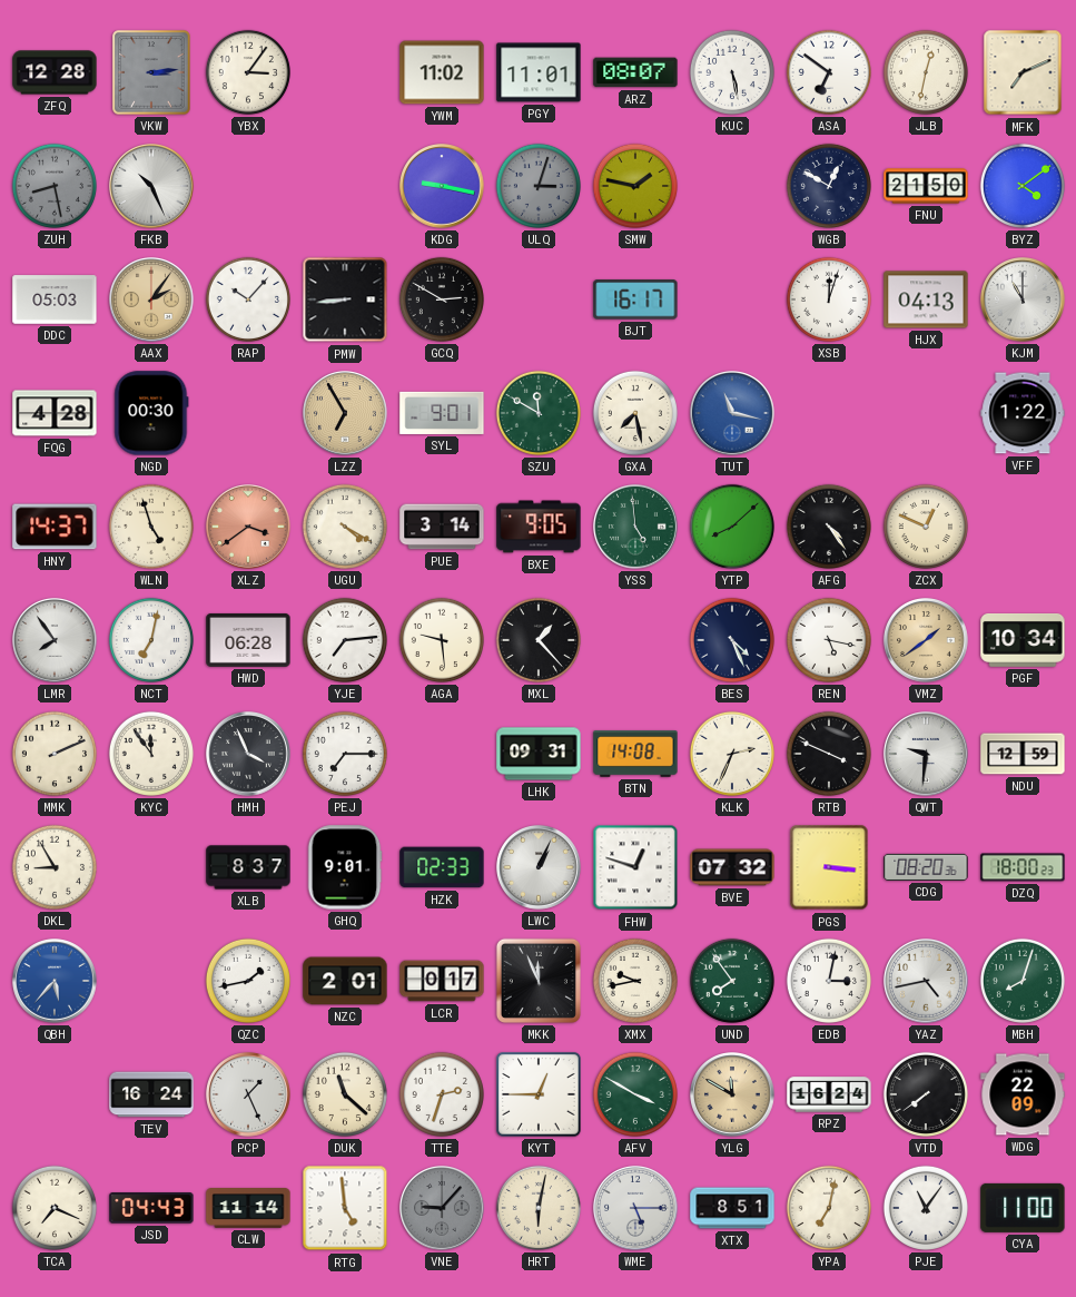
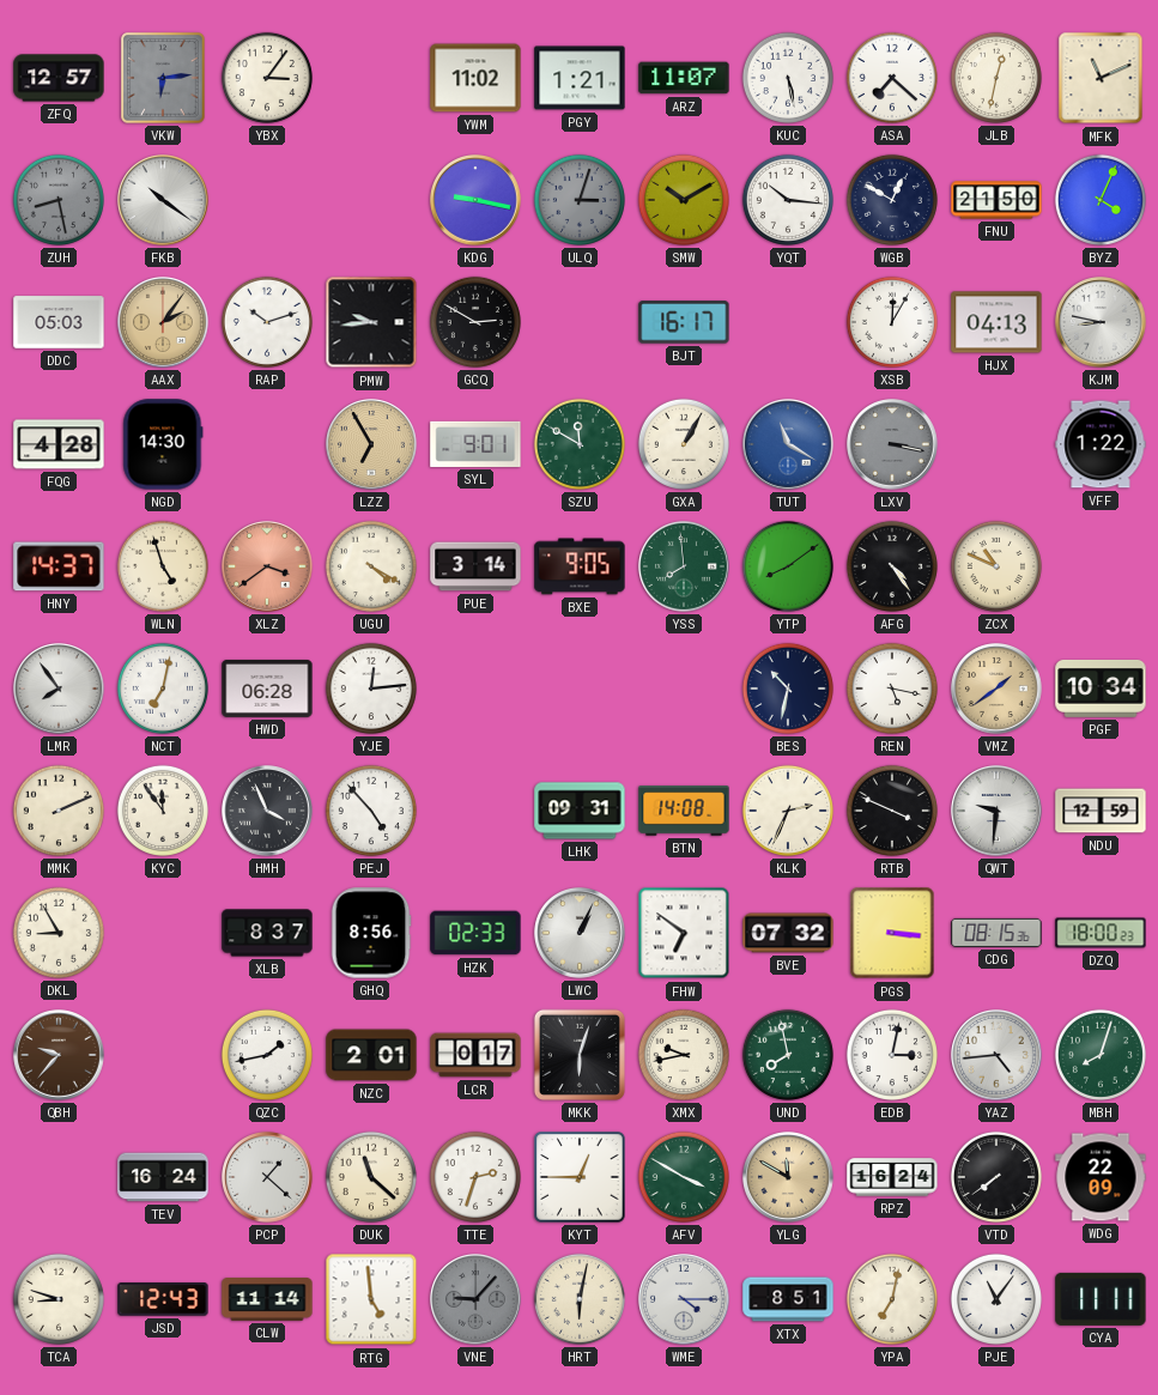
ZFQ: 12:28 -> 12:57
VKW: 3:14 -> 6:14
PGY: 11:01 -> 1:21
ARZ: 08:07 -> 11:07
ASA: 6:51 -> 7:22
MFK: 7:11 -> 11:11
FKB: 10:26 -> 10:21
SMW: 1:47 -> 10:10
YQT: none -> 10:16
BYZ: 4:09 -> 4:04
RAP: 10:07 -> 10:12
PMW: 8:44 -> 9:44
XSB: 12:03 -> 12:05
KJM: 11:00 -> 8:47
NGD: 00:30 -> 14:30
GXA: 7:28 -> 1:05
TUT: 11:17 -> 11:20
LXV: none -> 3:17
YSS: 4:59 -> 7:59
YTP: 8:08 -> 8:09
ZCX: 12:49 -> 10:49
YJE: 7:14 -> 12:14
AGA: 9:29 -> none
MXL: 1:23 -> none
BES: 4:26 -> 10:32
PEJ: 7:15 -> 4:53
GHQ: 9:01 -> 8:56
FHW: 12:48 -> 6:51
CDG: 08:20 -> 08:15
QBH: 5:37 -> 9:37
QBH dial: blue -> brown
MKK: 11:56 -> 6:03
UND: 7:54 -> 7:58
YAZ: 4:43 -> 4:44
PCP: 1:26 -> 1:22
TCA: 7:19 -> 8:48
JSD: 04:43 -> 12:43
WME: 5:15 -> 4:15
CYA: 11:00 -> 11:11
